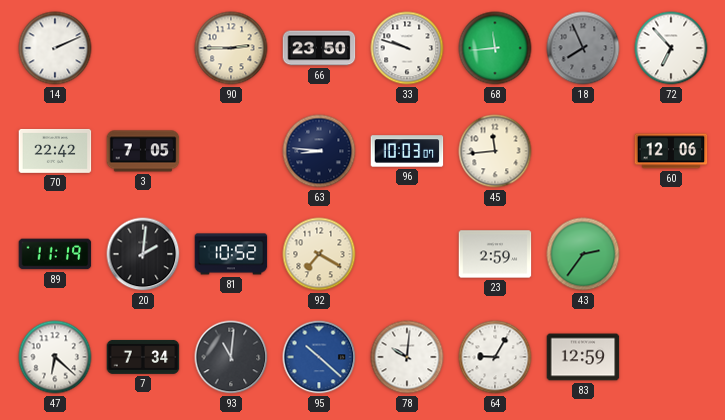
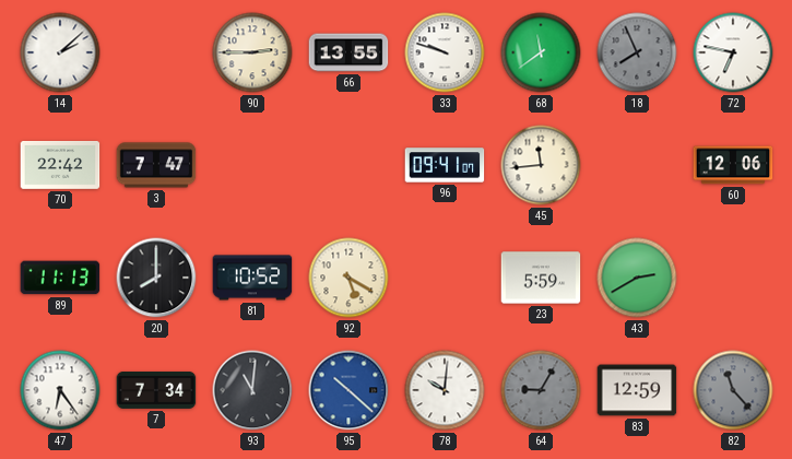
14: 2:11 -> 2:08
66: 23:50 -> 13:55
68: 11:44 -> 11:39
72: 6:53 -> 6:47
3: 7:05 -> 7:47
63: 8:46 -> none
96: 10:03 -> 09:41
89: 11:19 -> 11:13
20: 2:01 -> 8:00
92: 7:20 -> 5:20
23: 2:59 -> 5:59
43: 2:36 -> 2:40
47: 6:22 -> 6:24
64 dial: white -> grey
82: none -> 11:23
